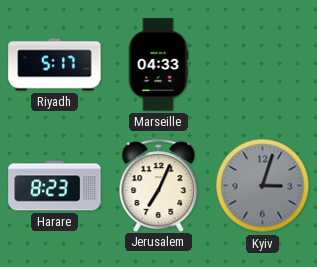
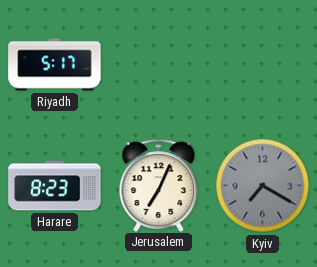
Marseille: 04:33 -> none
Kyiv: 3:03 -> 7:20
